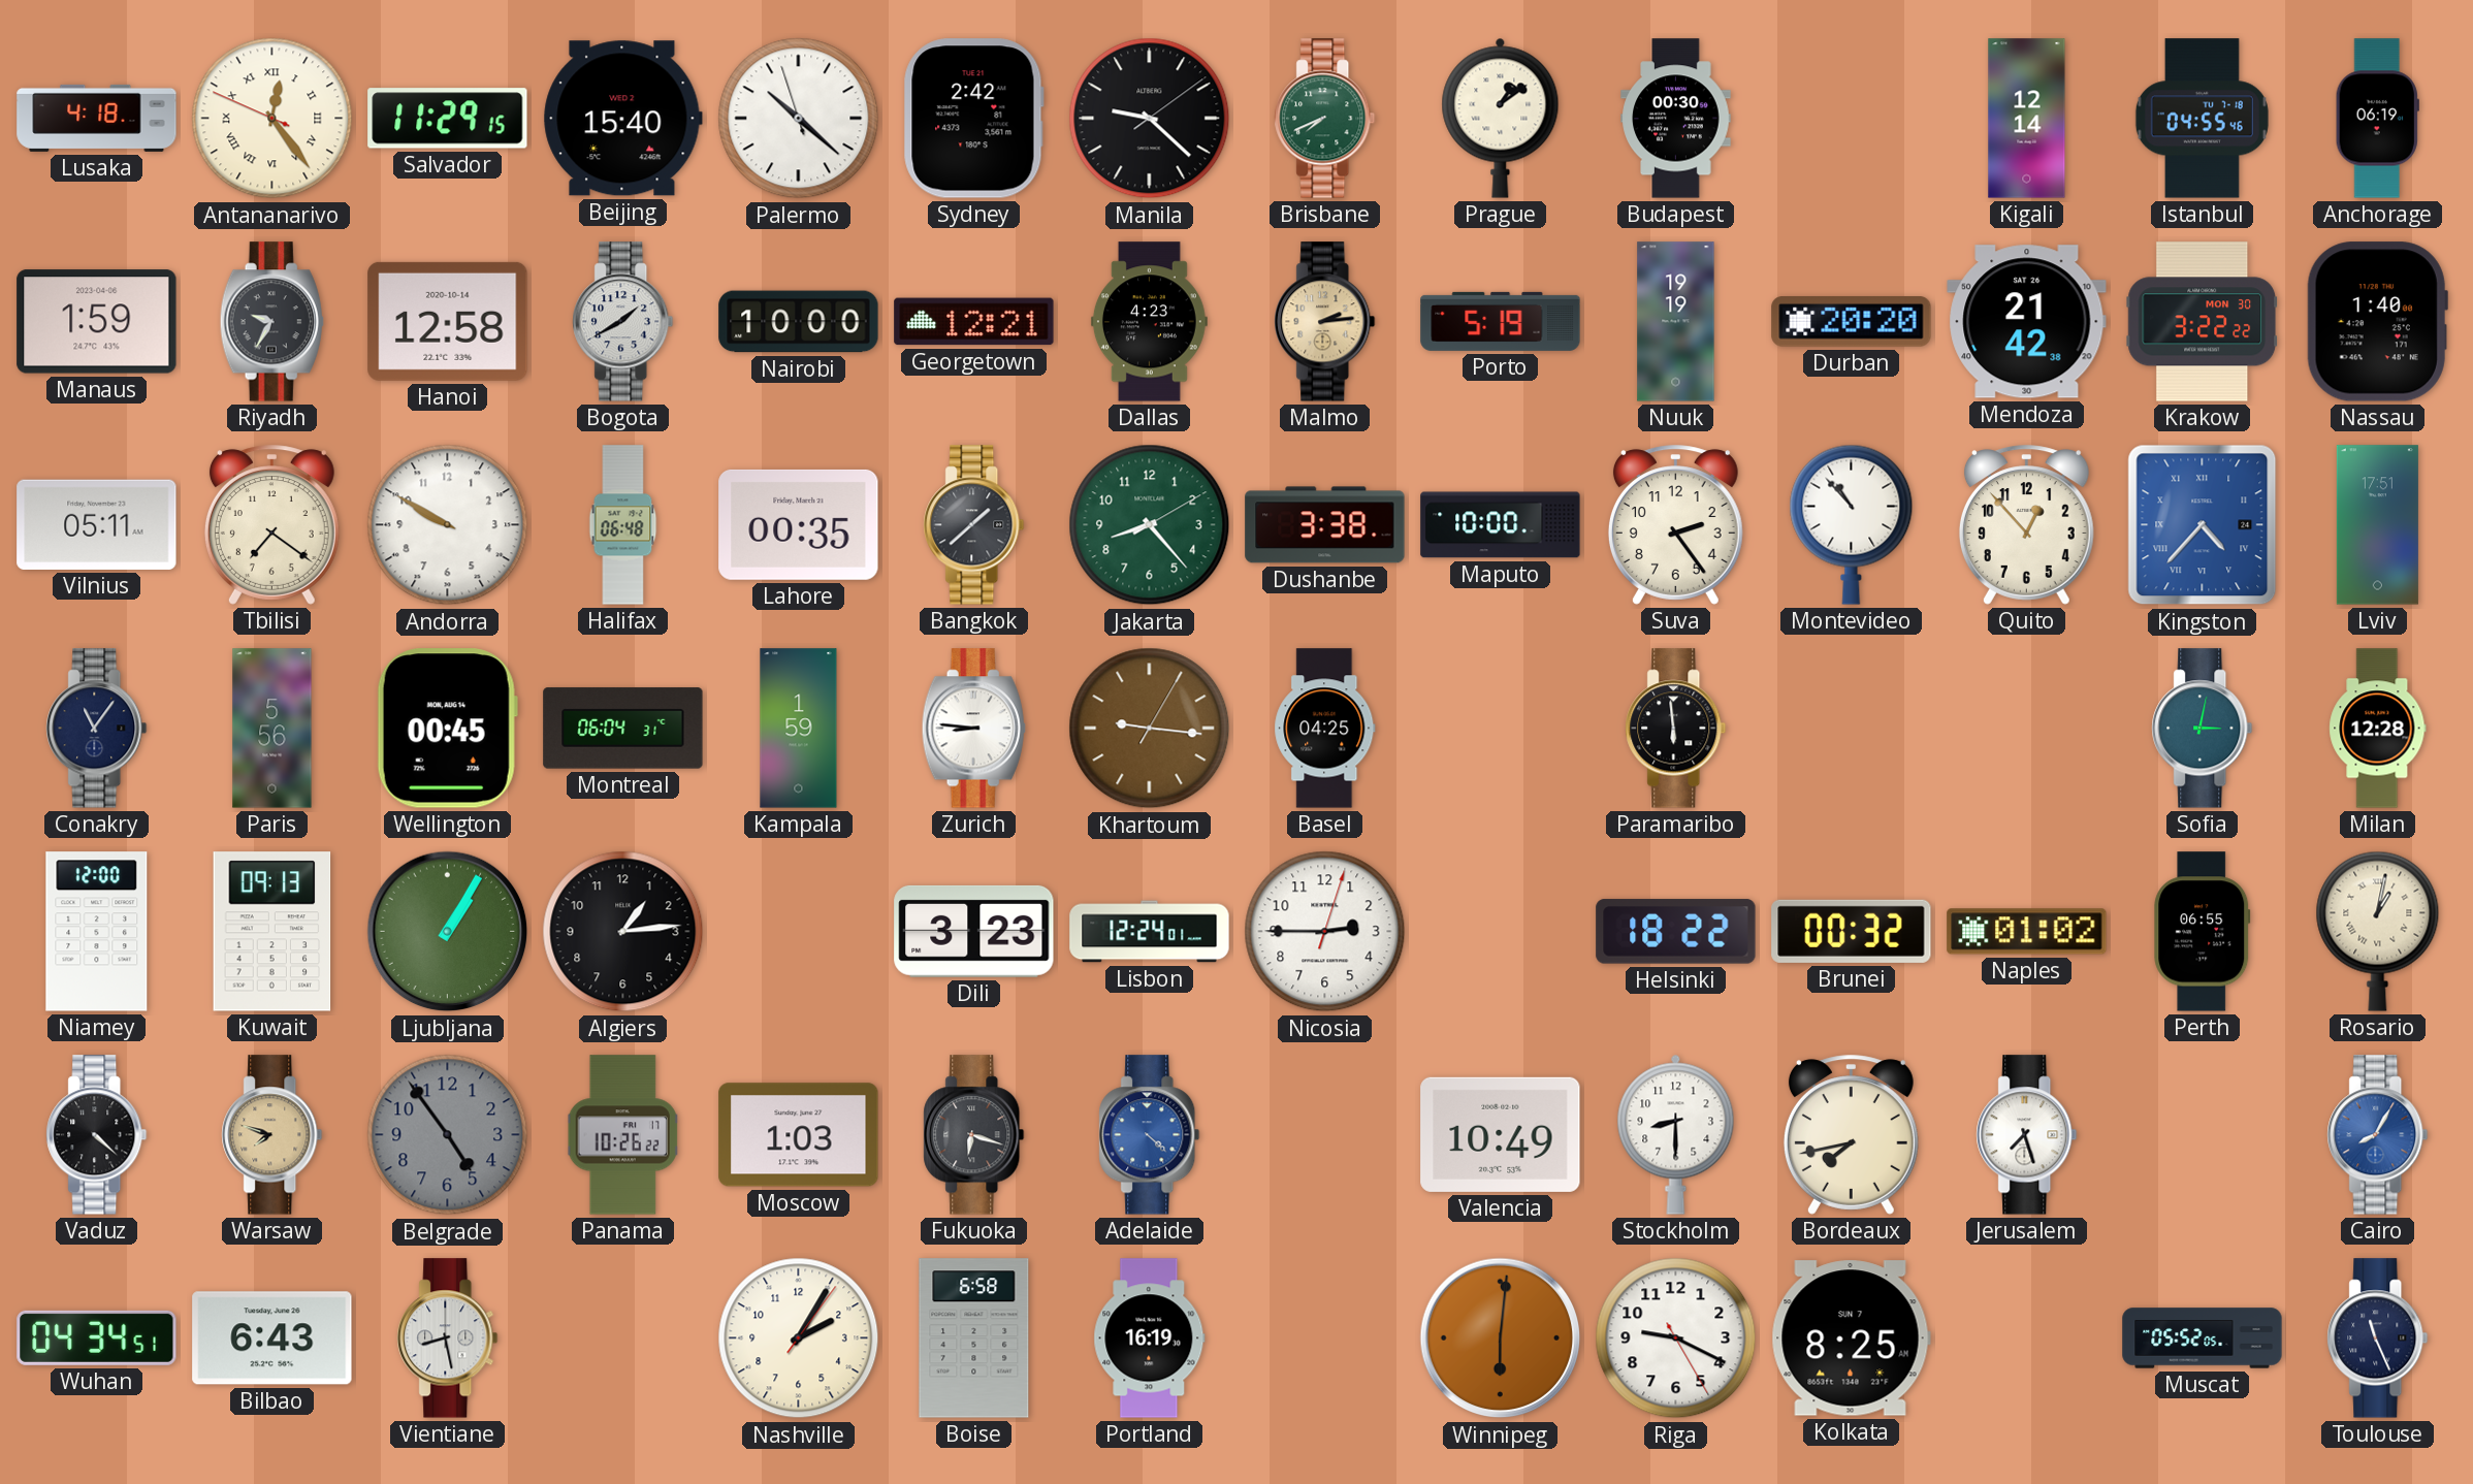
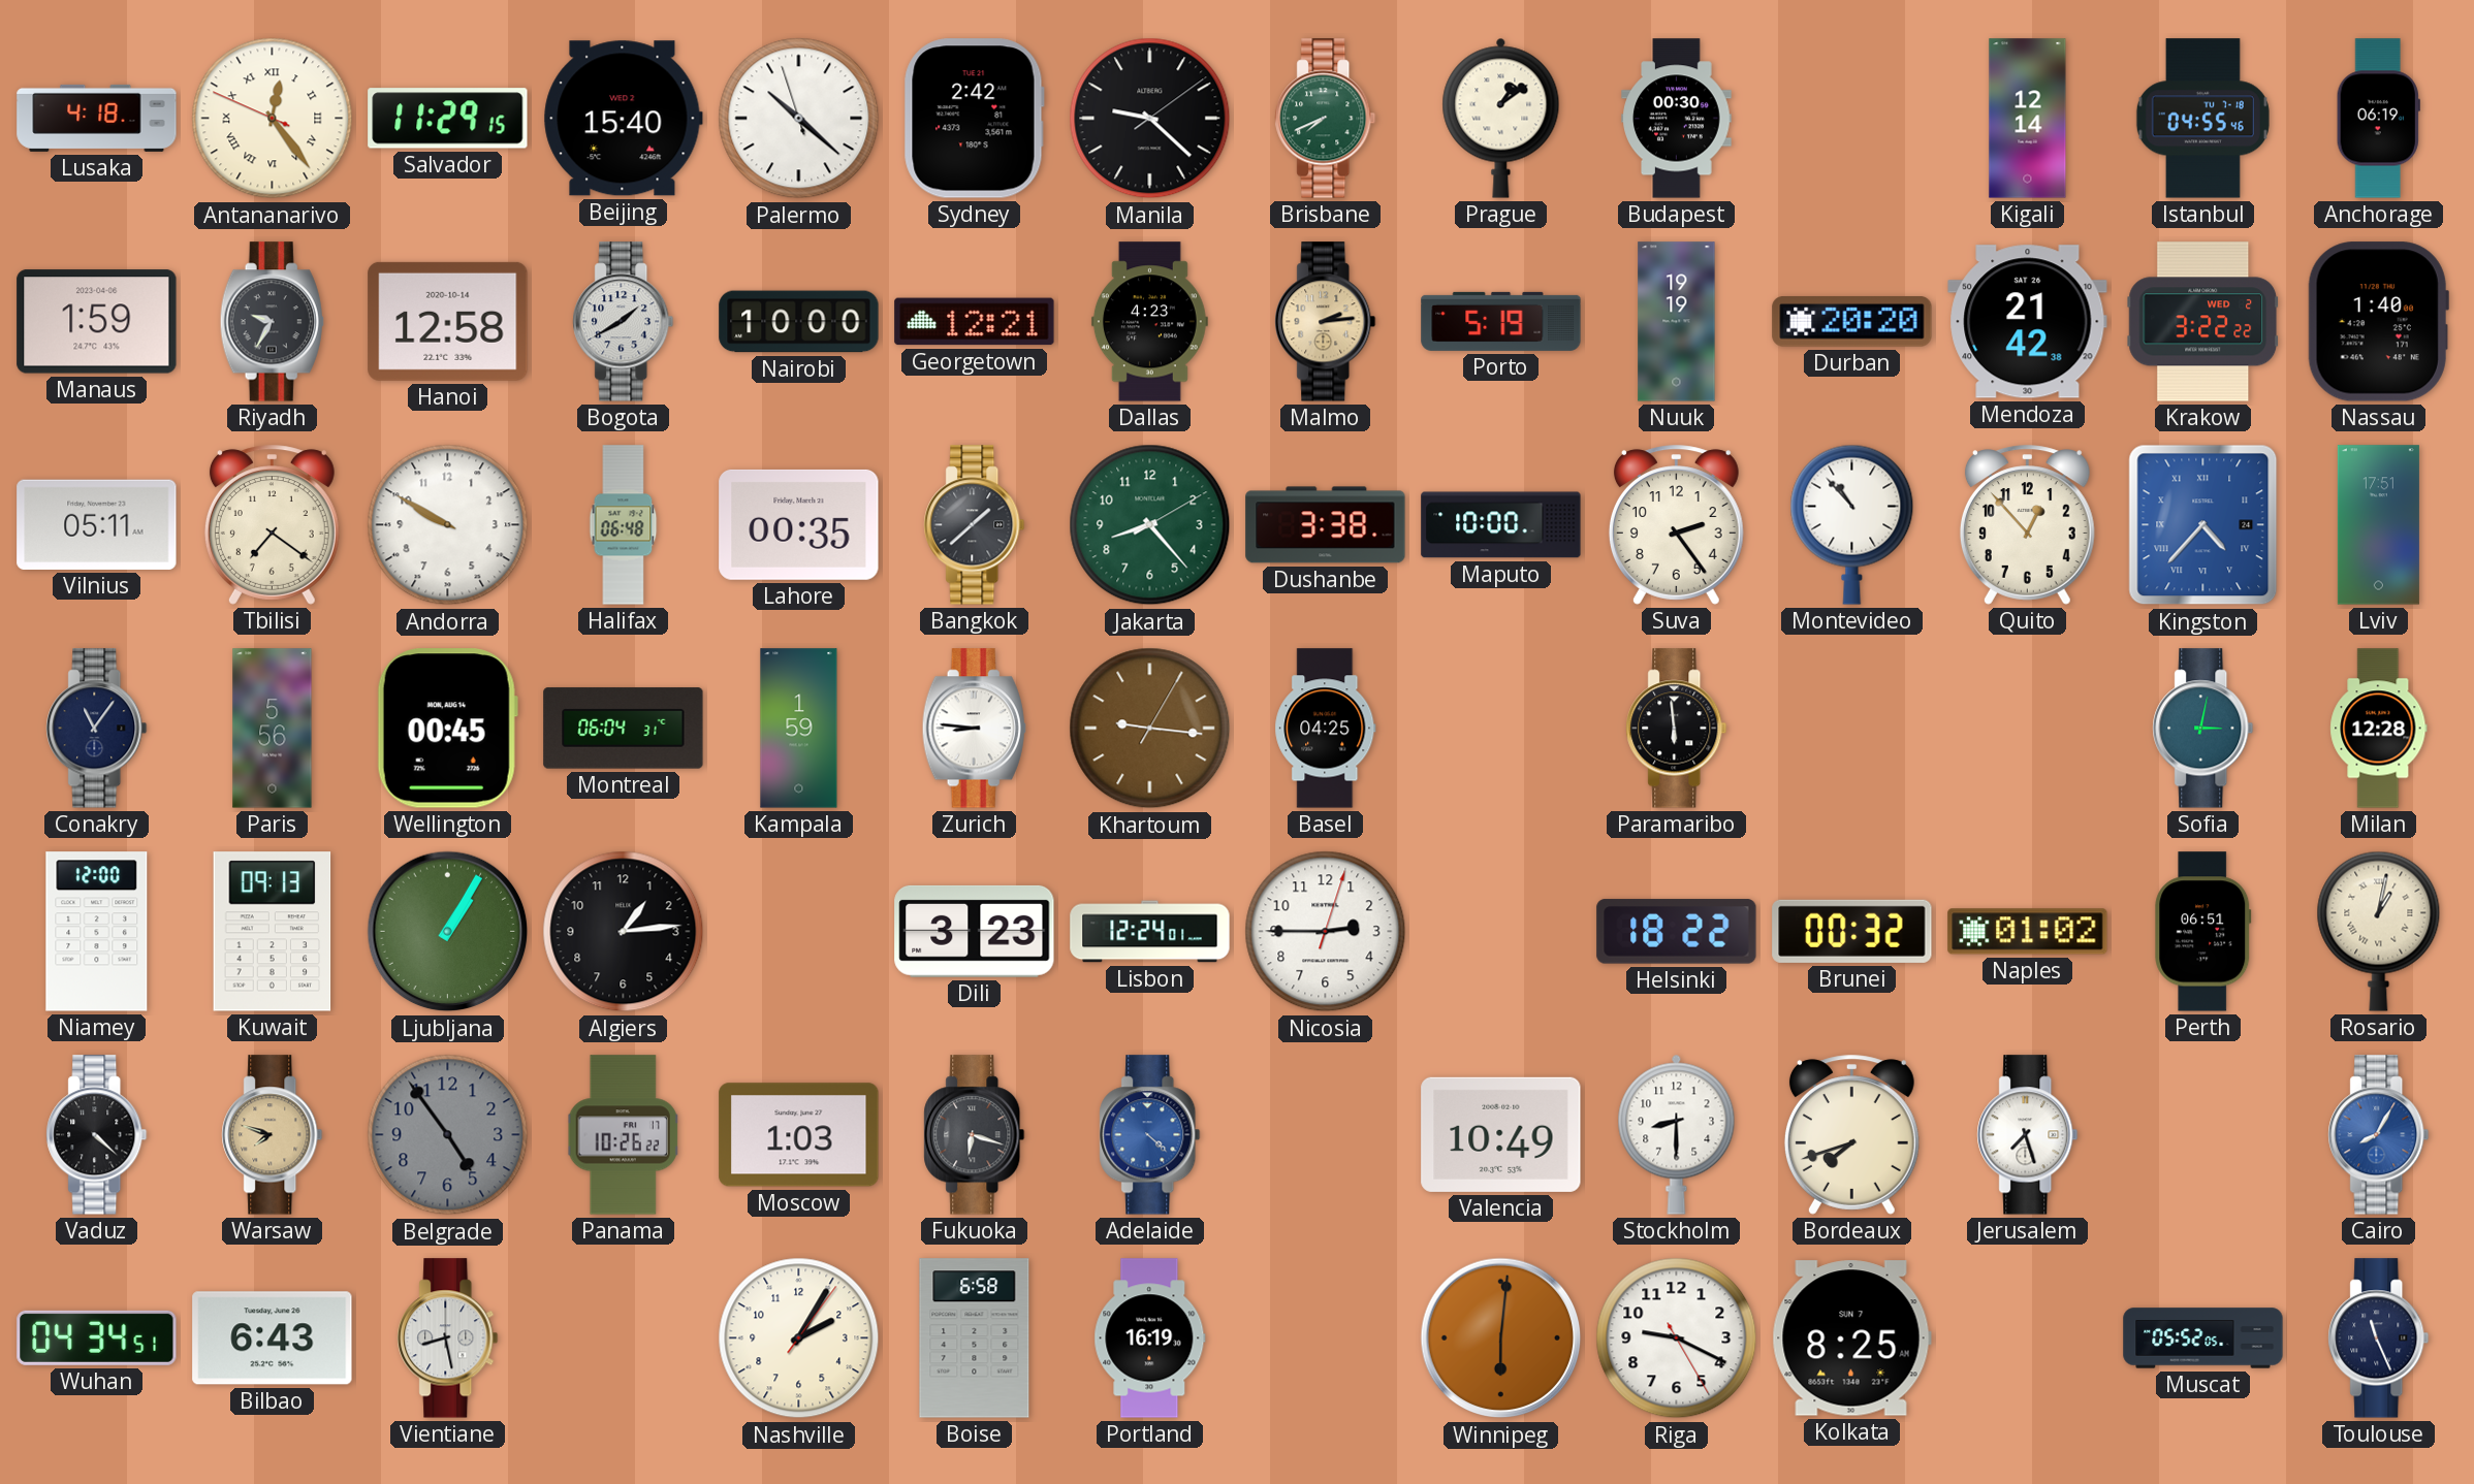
Krakow date: MON 30 -> WED 2
Perth: 06:55 -> 06:51
Bordeaux: 7:43 -> 7:42
